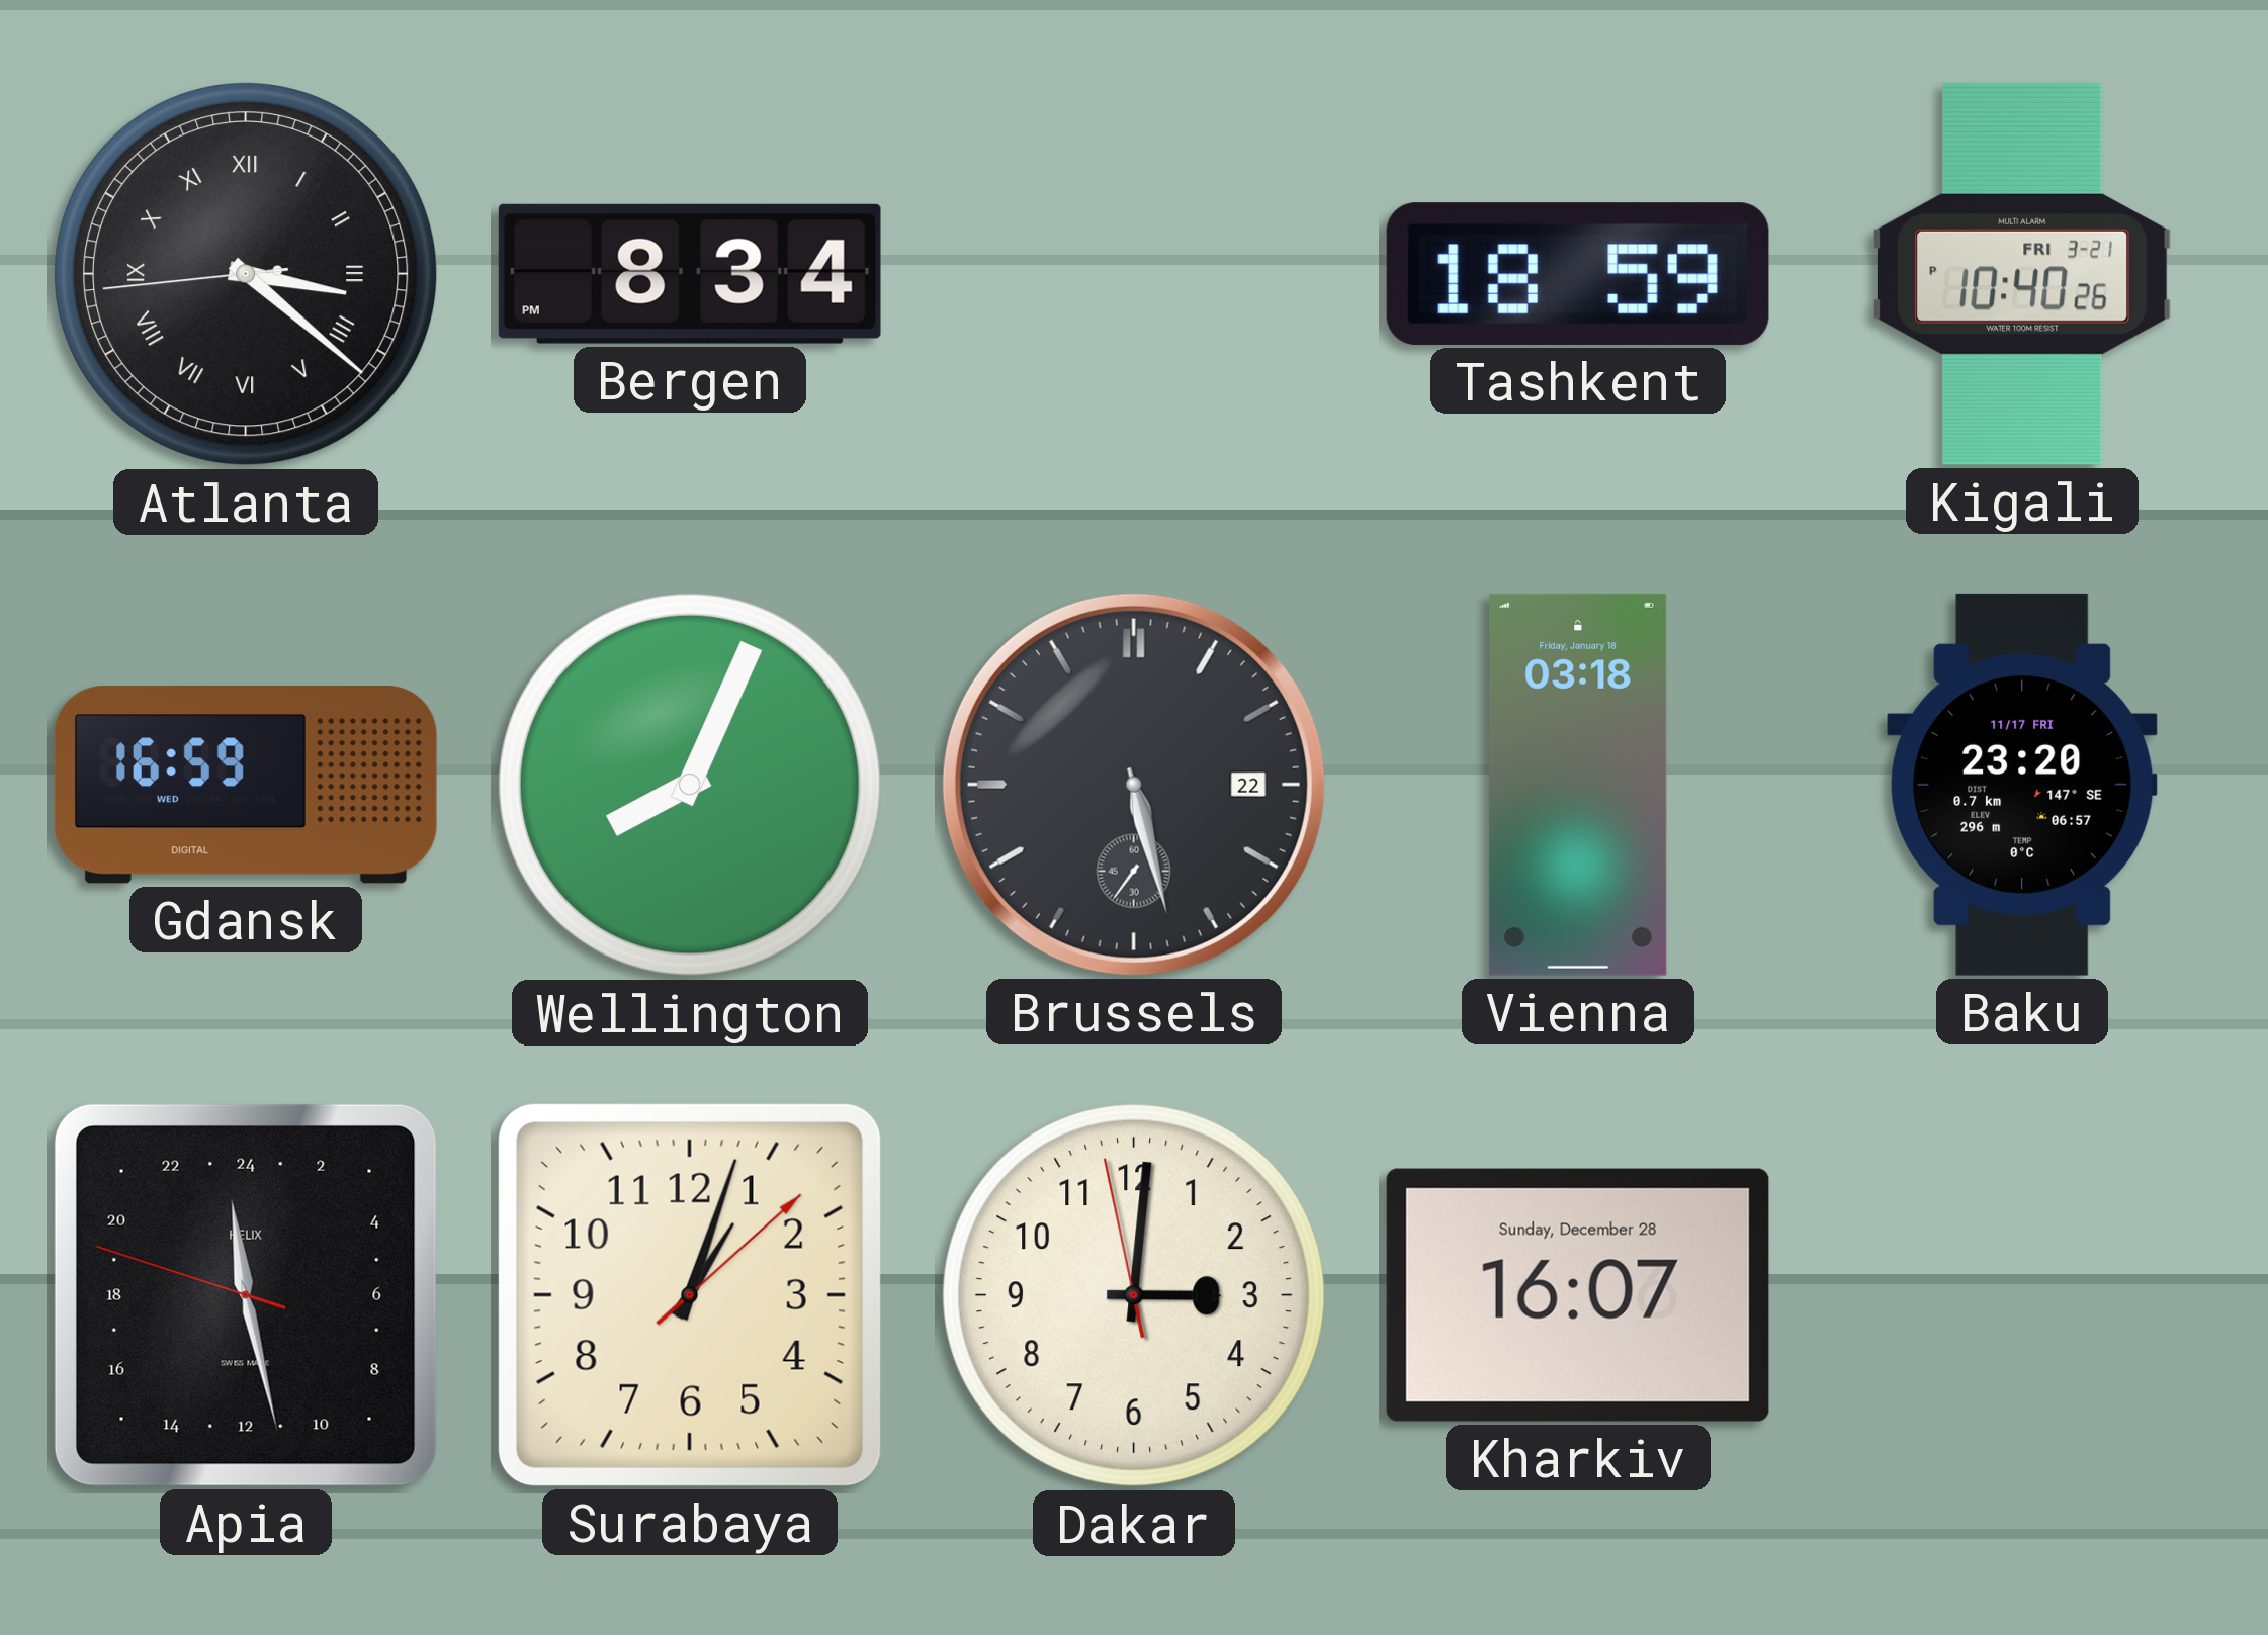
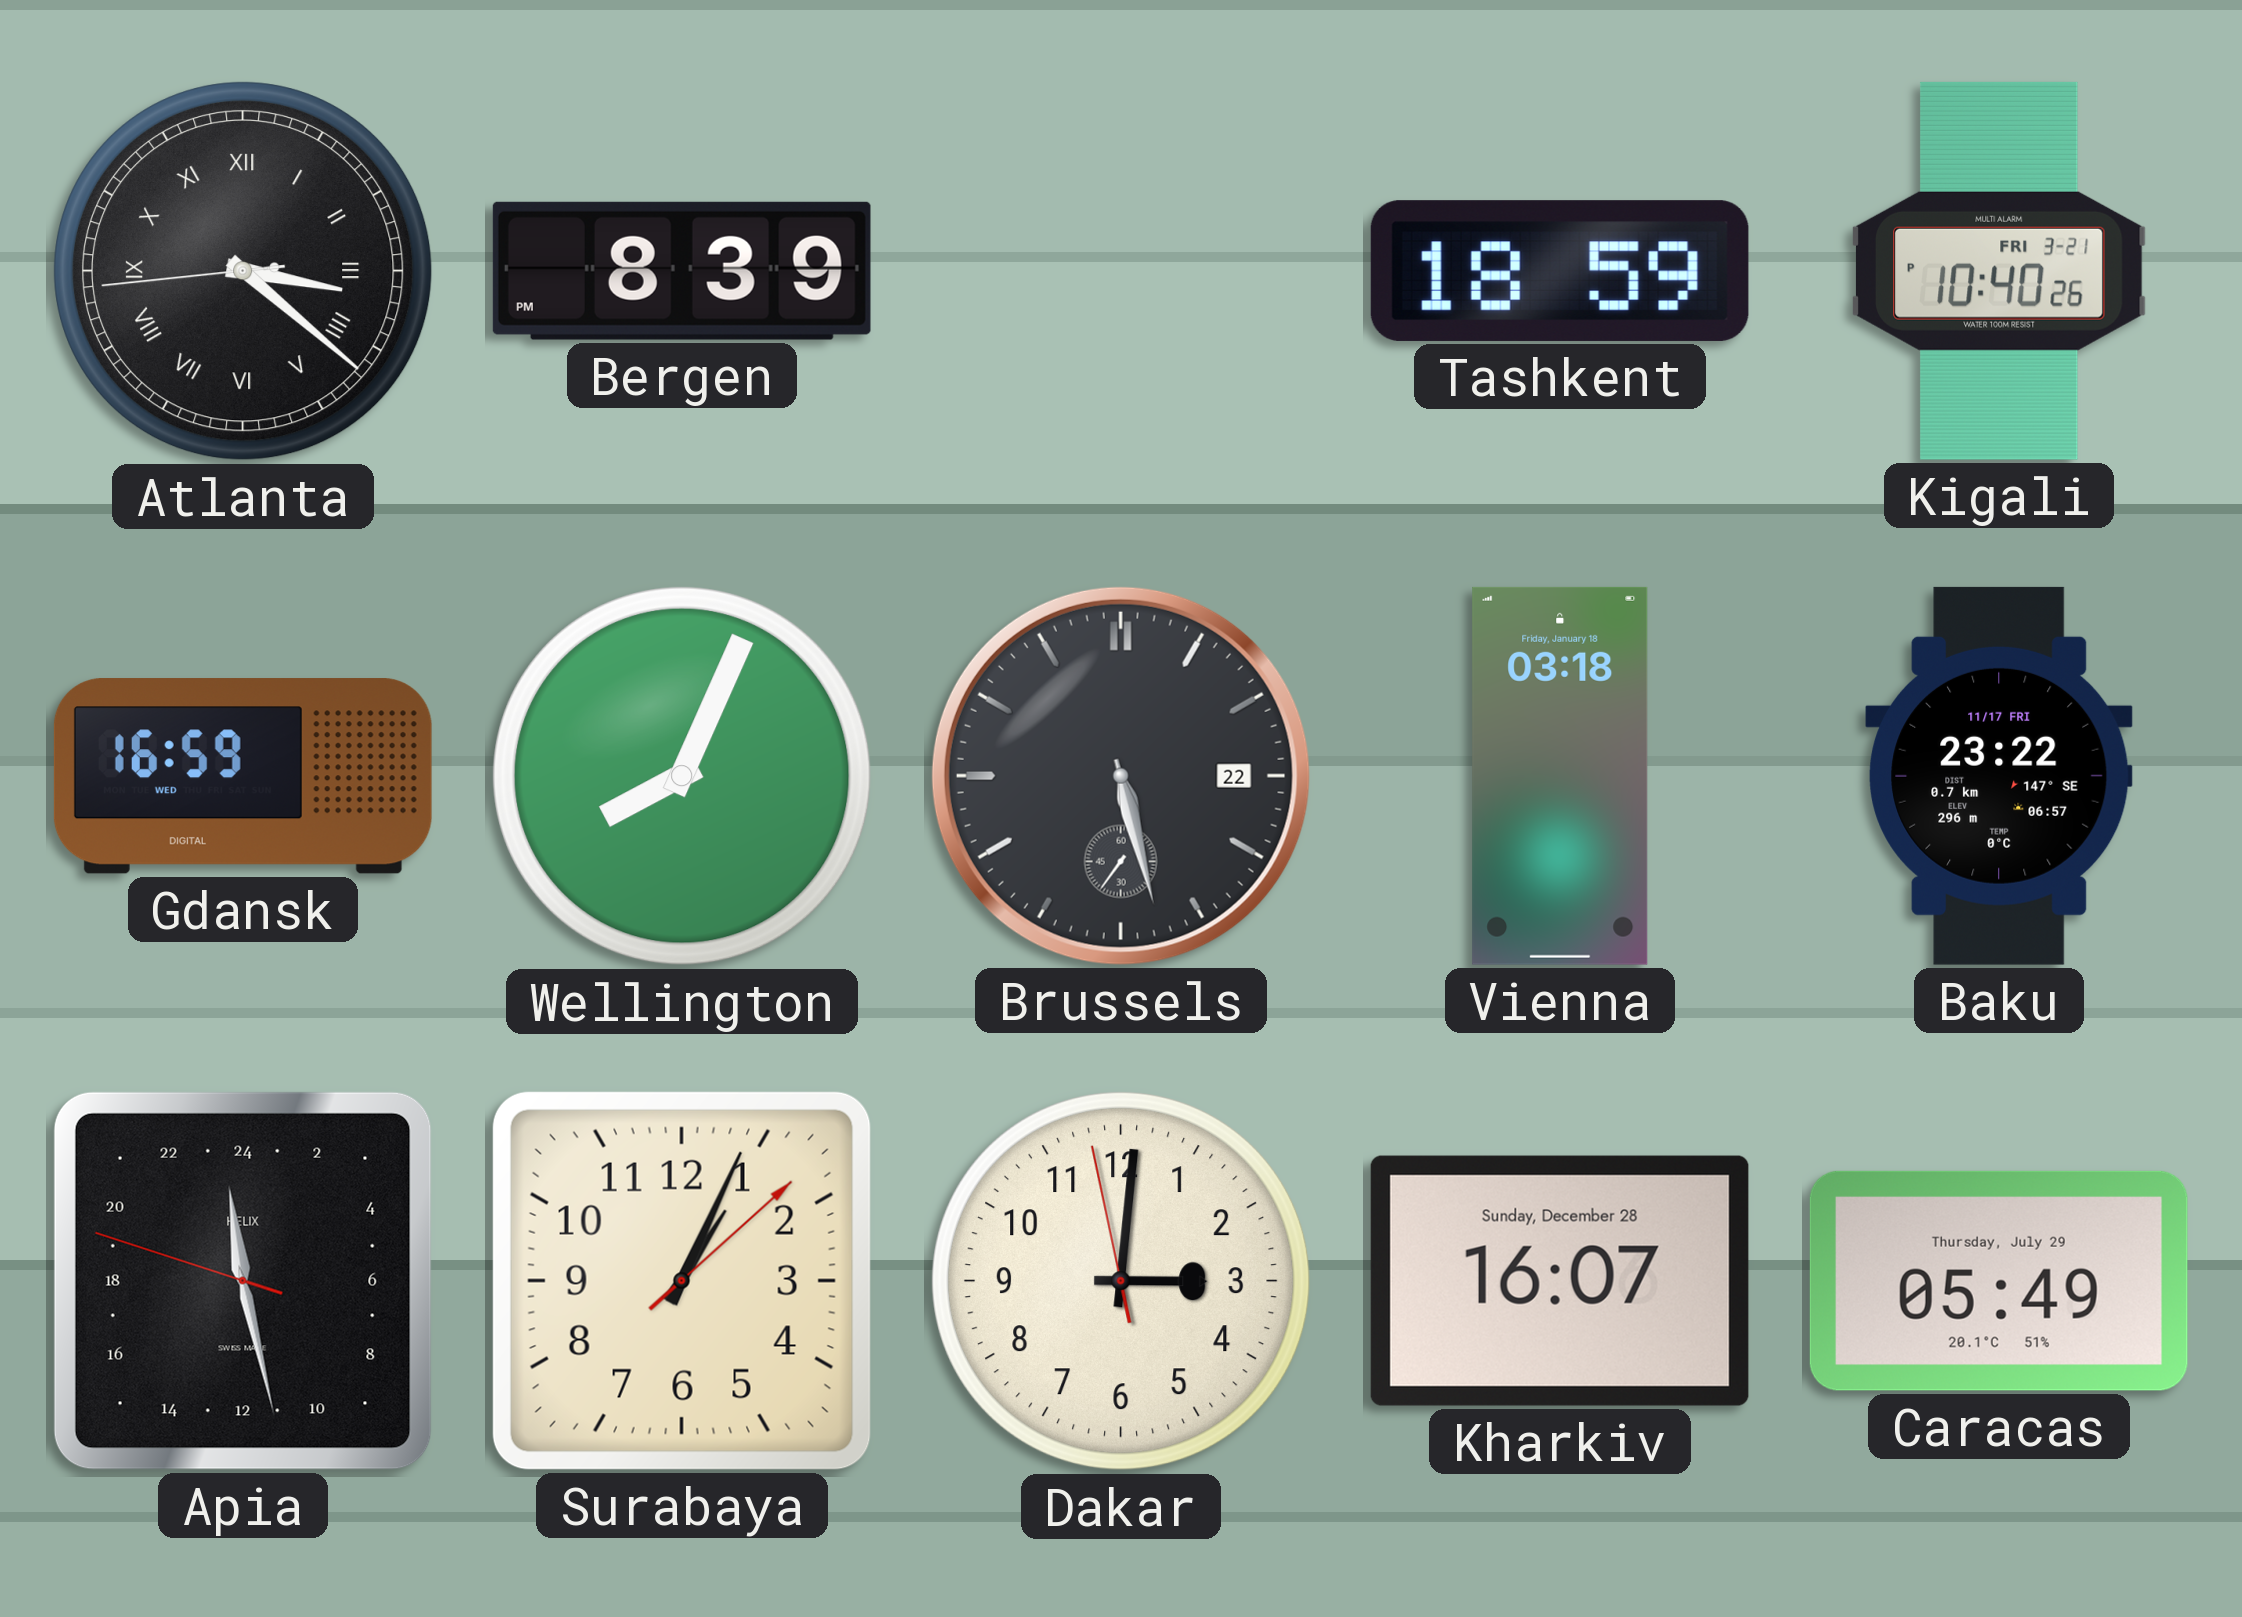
Bergen: 8:34 -> 8:39
Baku: 23:20 -> 23:22
Surabaya: 1:03 -> 1:04
Caracas: none -> 05:49
